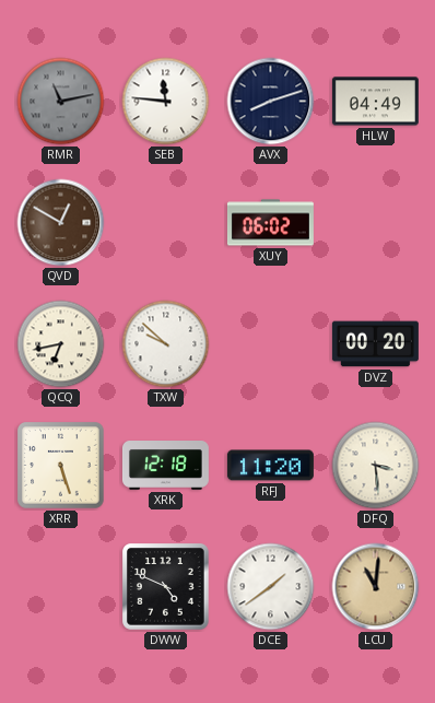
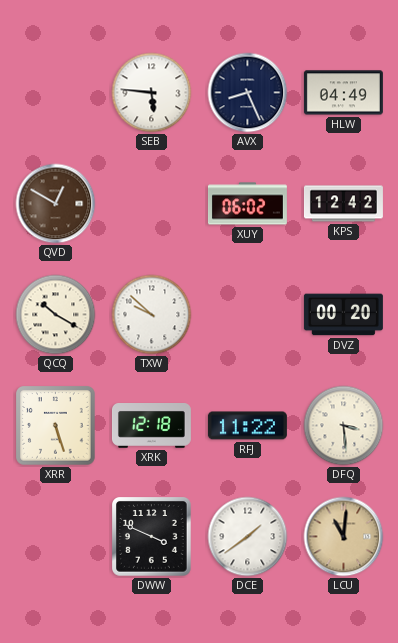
RMR: 11:13 -> none
SEB: 11:46 -> 5:46
AVX: 8:12 -> 8:26
KPS: none -> 12:42
QCQ: 6:43 -> 10:20
RFJ: 11:20 -> 11:22
DWW: 4:49 -> 3:49
